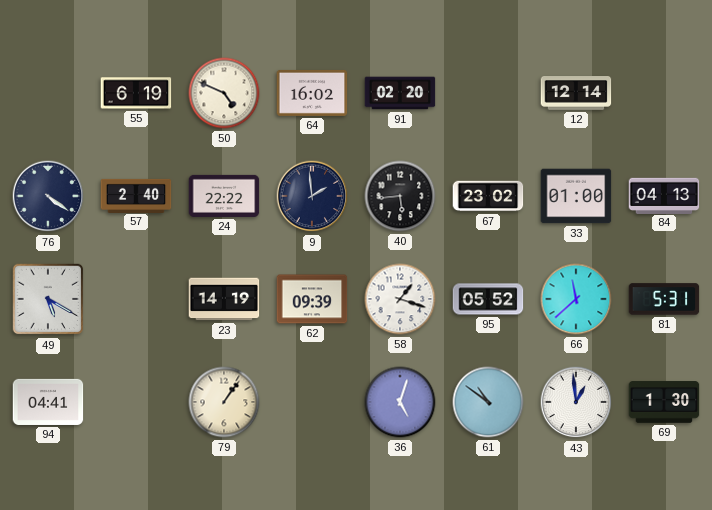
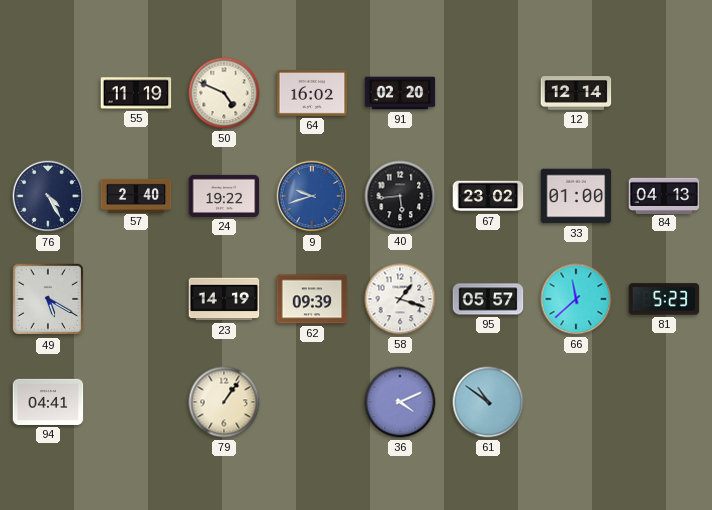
55: 6:19 -> 11:19
76: 4:21 -> 4:25
24: 22:22 -> 19:22
9: 1:59 -> 9:42
9 dial: navy -> blue
95: 05:52 -> 05:57
81: 5:31 -> 5:23
36: 5:03 -> 4:11
43: 12:59 -> none
69: 1:30 -> none
